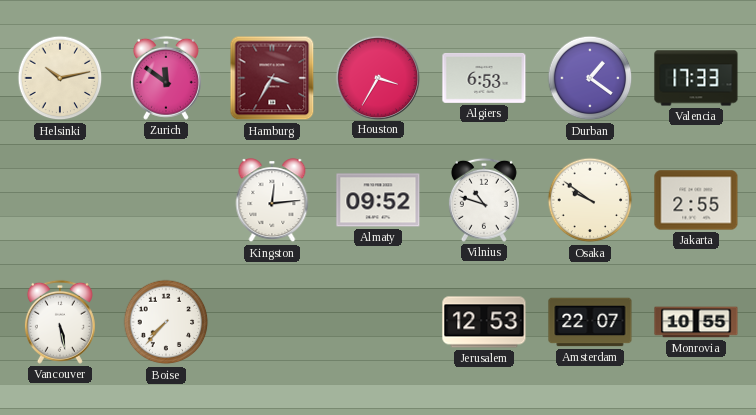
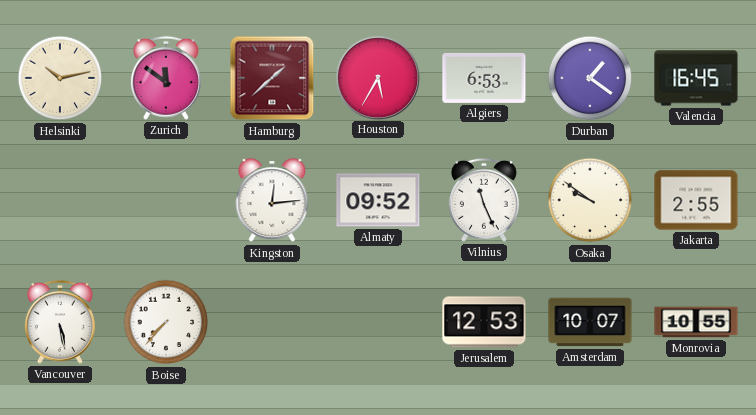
Hamburg: 3:35 -> 1:38
Houston: 3:35 -> 5:35
Valencia: 17:33 -> 16:45
Vilnius: 10:48 -> 11:26
Amsterdam: 22:07 -> 10:07
